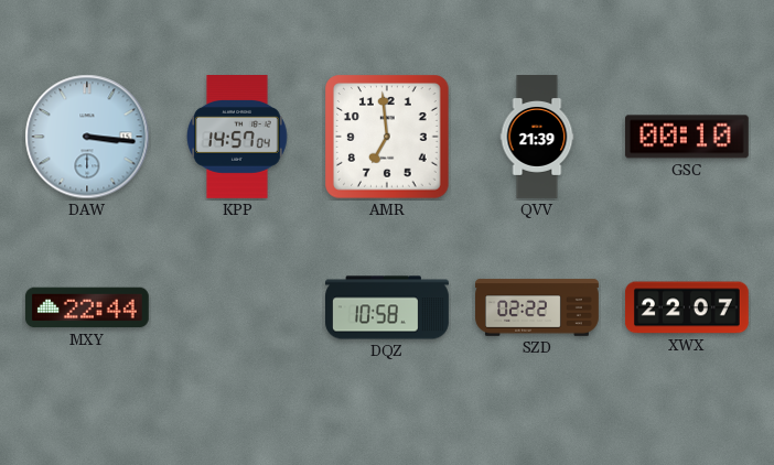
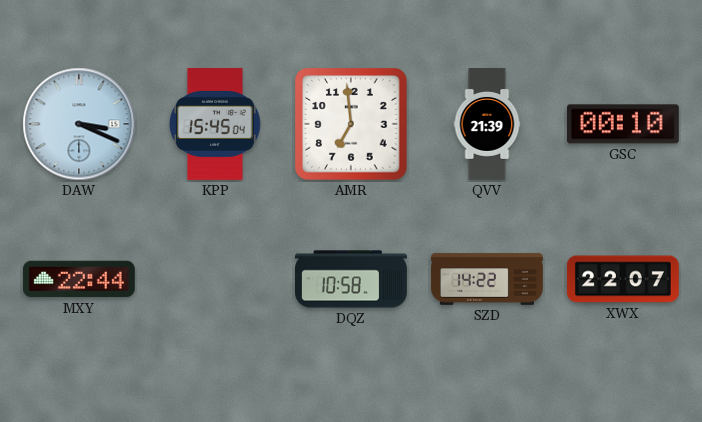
DAW: 3:16 -> 3:19
KPP: 14:57 -> 15:45
SZD: 02:22 -> 14:22
